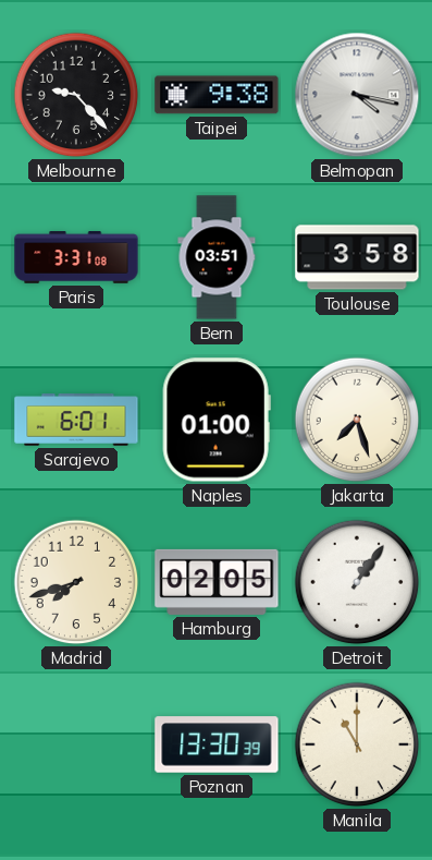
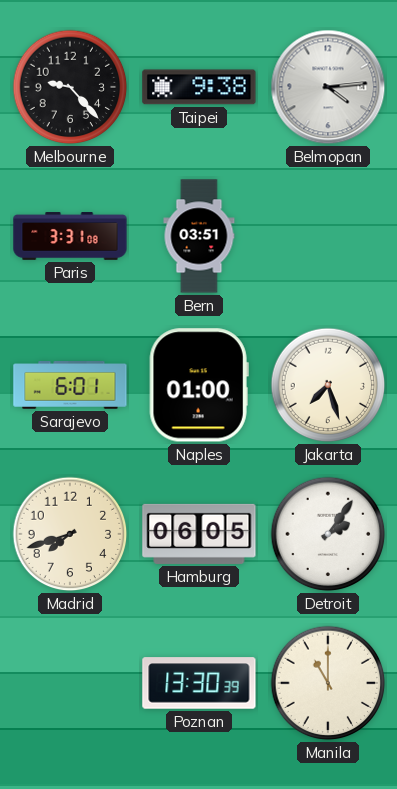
Belmopan: 4:17 -> 4:14
Toulouse: 3:58 -> none
Hamburg: 02:05 -> 06:05
Detroit: 1:06 -> 2:06
